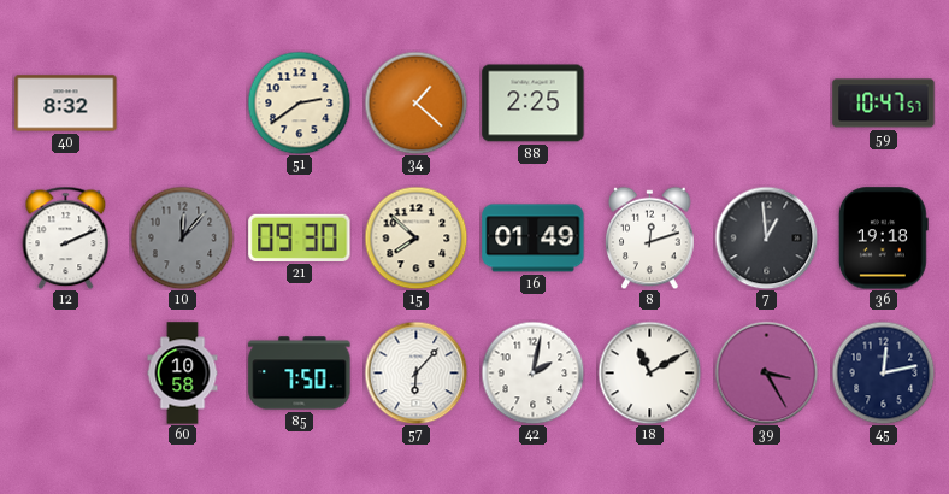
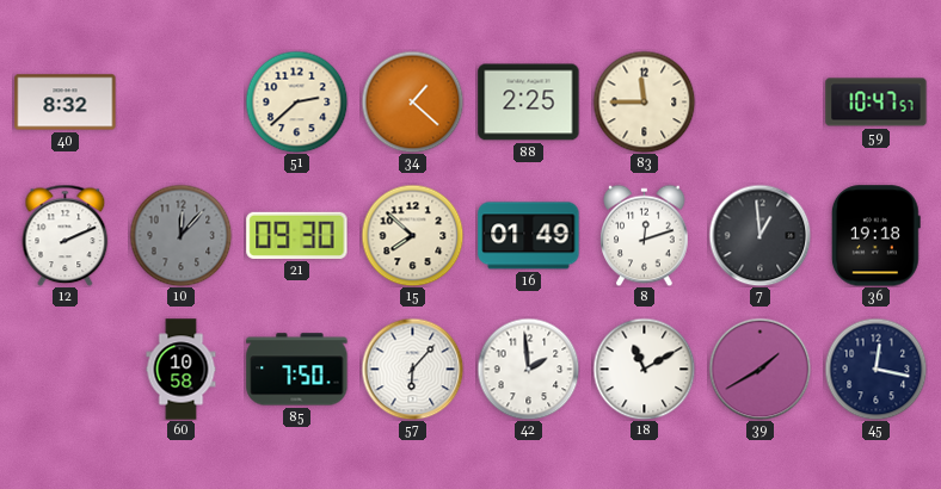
51: 2:39 -> 2:38
83: none -> 11:45
42: 2:02 -> 1:59
39: 3:25 -> 1:40
45: 12:13 -> 12:17
